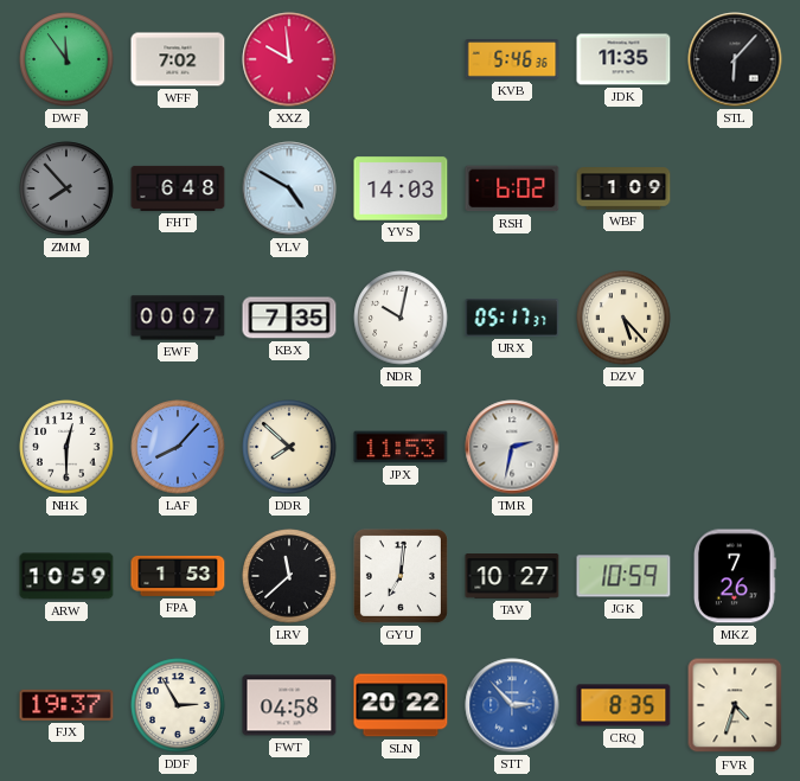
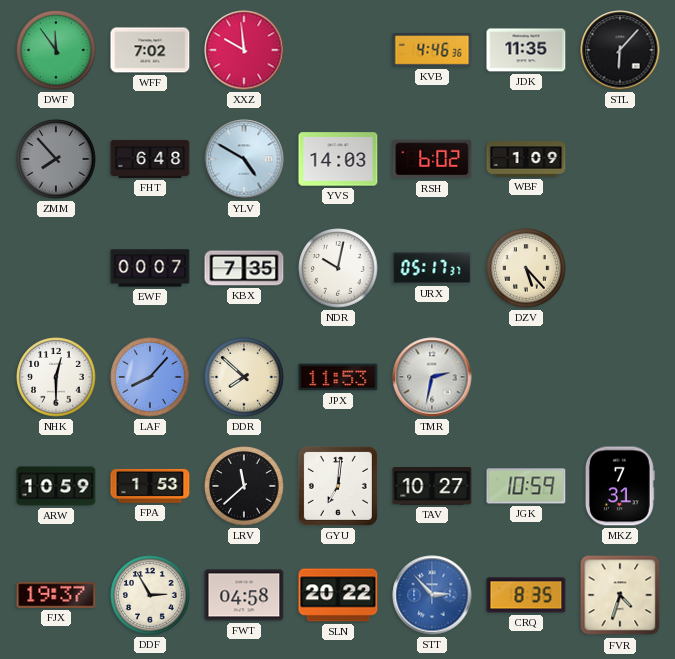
KVB: 5:46 -> 4:46
MKZ: 7:26 -> 7:31
